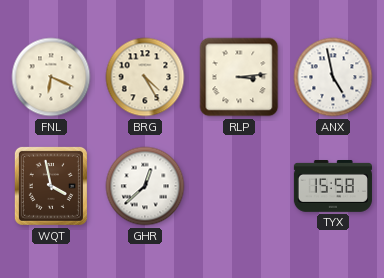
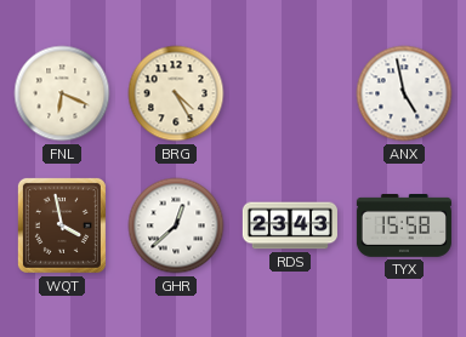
RLP: 3:14 -> none
RDS: none -> 23:43
